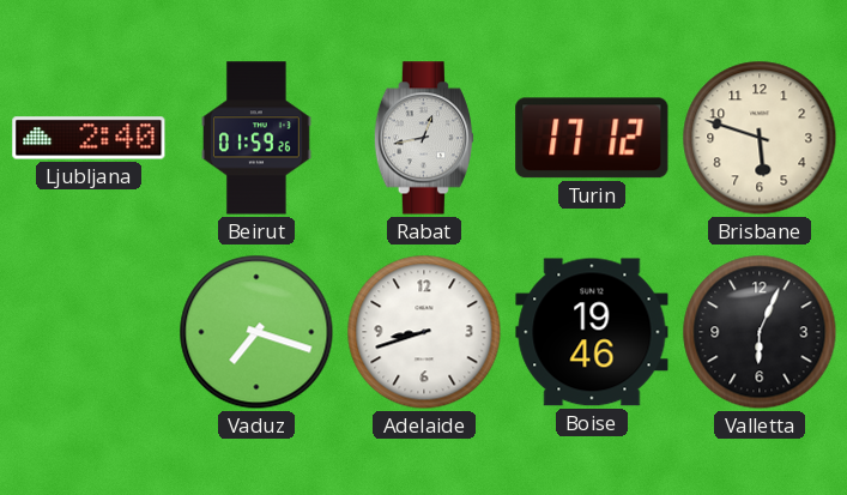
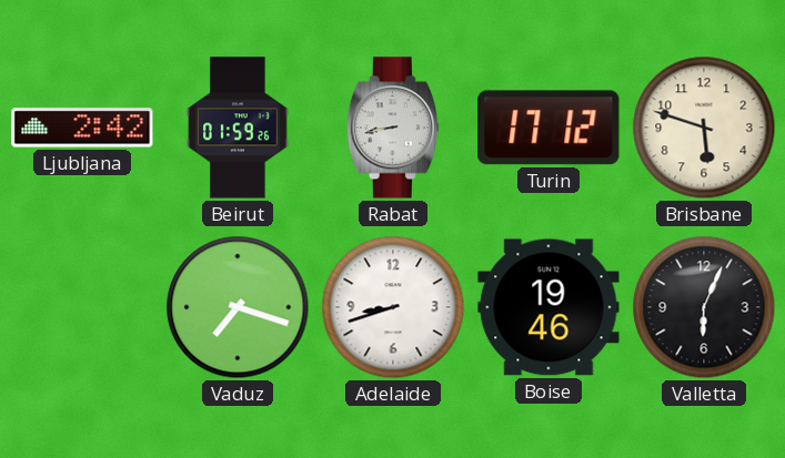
Ljubljana: 2:40 -> 2:42
Rabat: 12:43 -> 8:43
